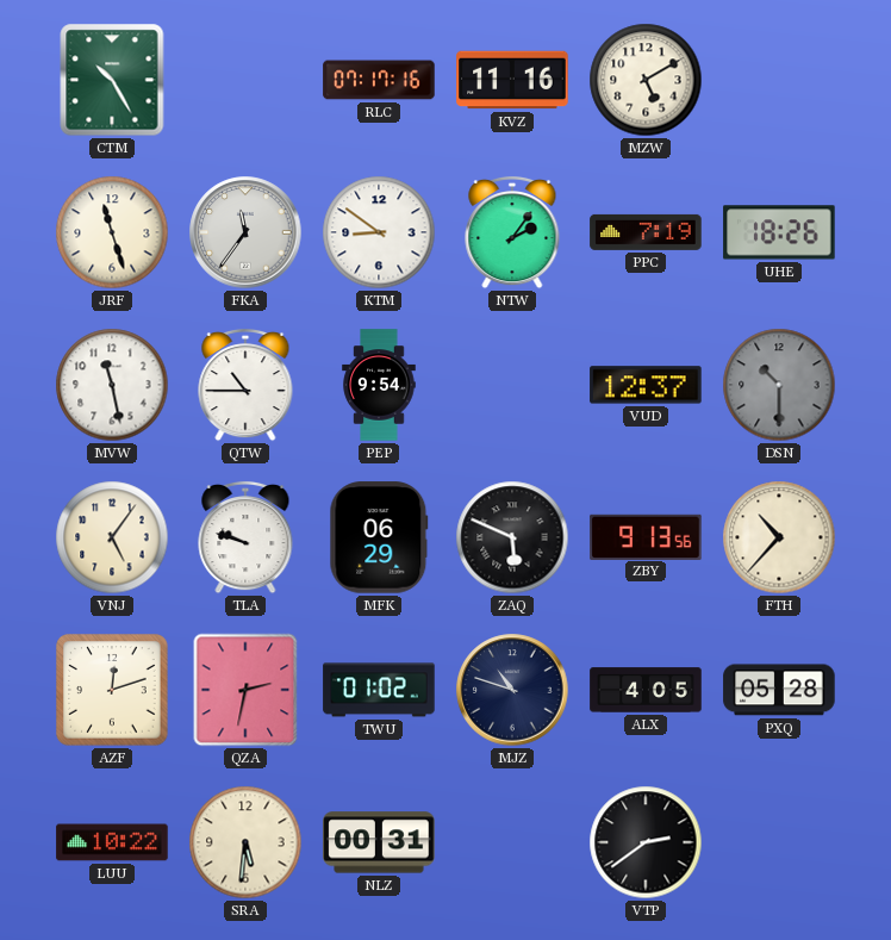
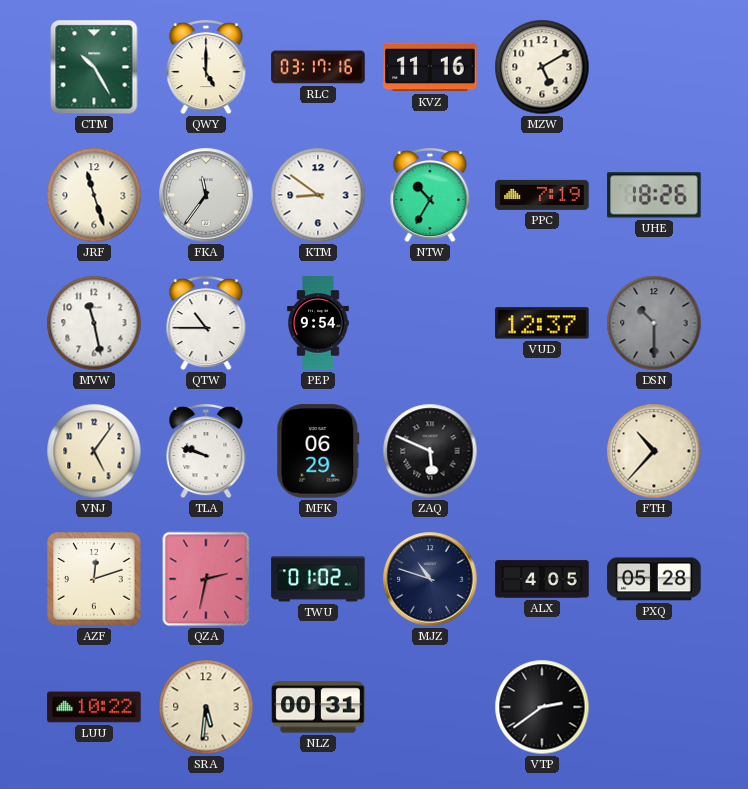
QWY: none -> 5:00
RLC: 07:17 -> 03:17
NTW: 2:06 -> 10:35
ZBY: 9:13 -> none
